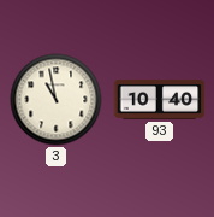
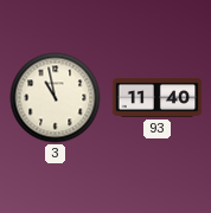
93: 10:40 -> 11:40
